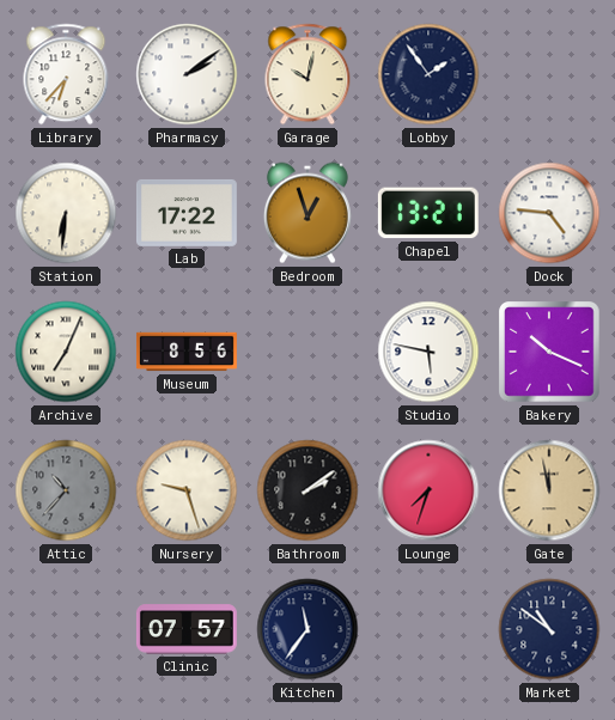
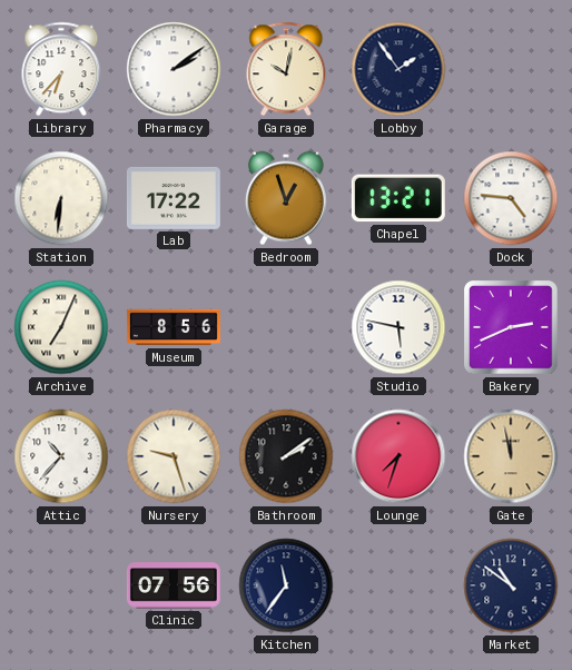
Bakery: 10:19 -> 2:41
Attic dial: grey -> white
Clinic: 07:57 -> 07:56
